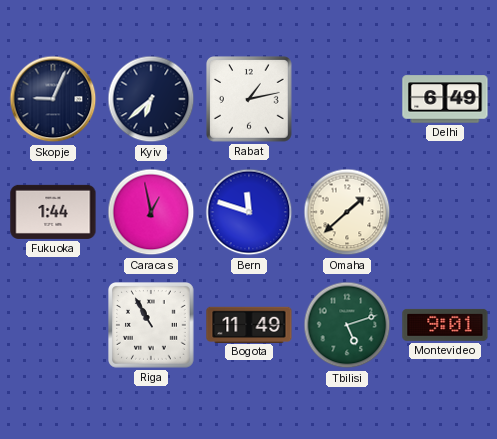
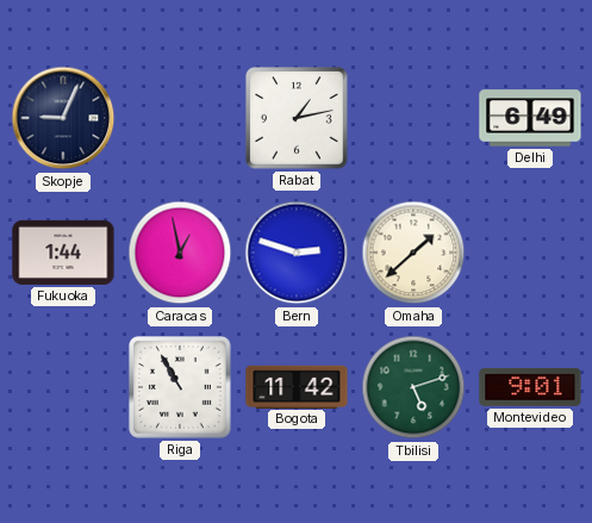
Kyiv: 6:38 -> none
Bern: 11:48 -> 2:48
Bogota: 11:49 -> 11:42
